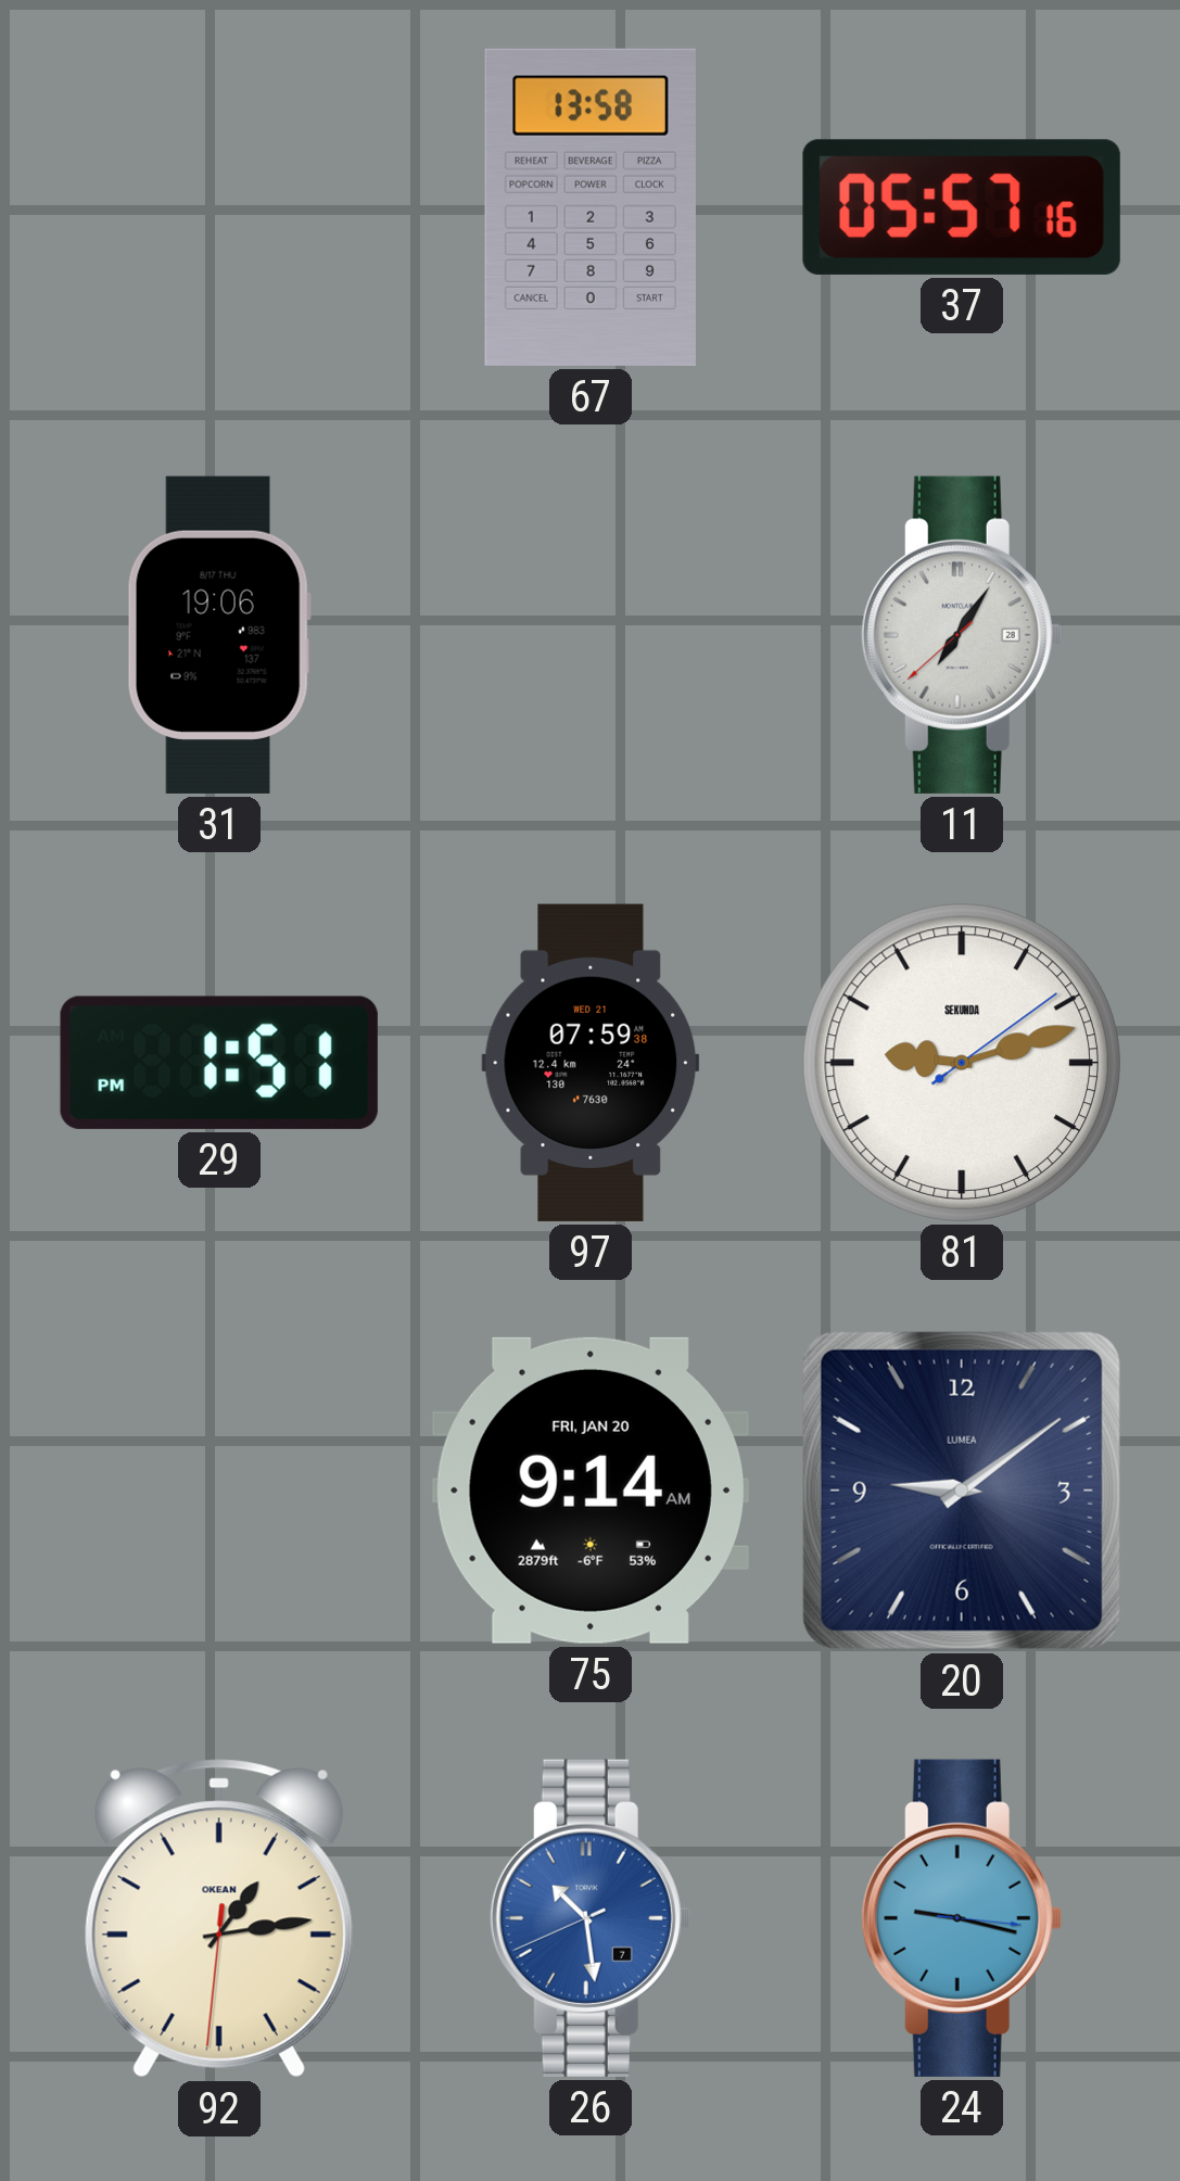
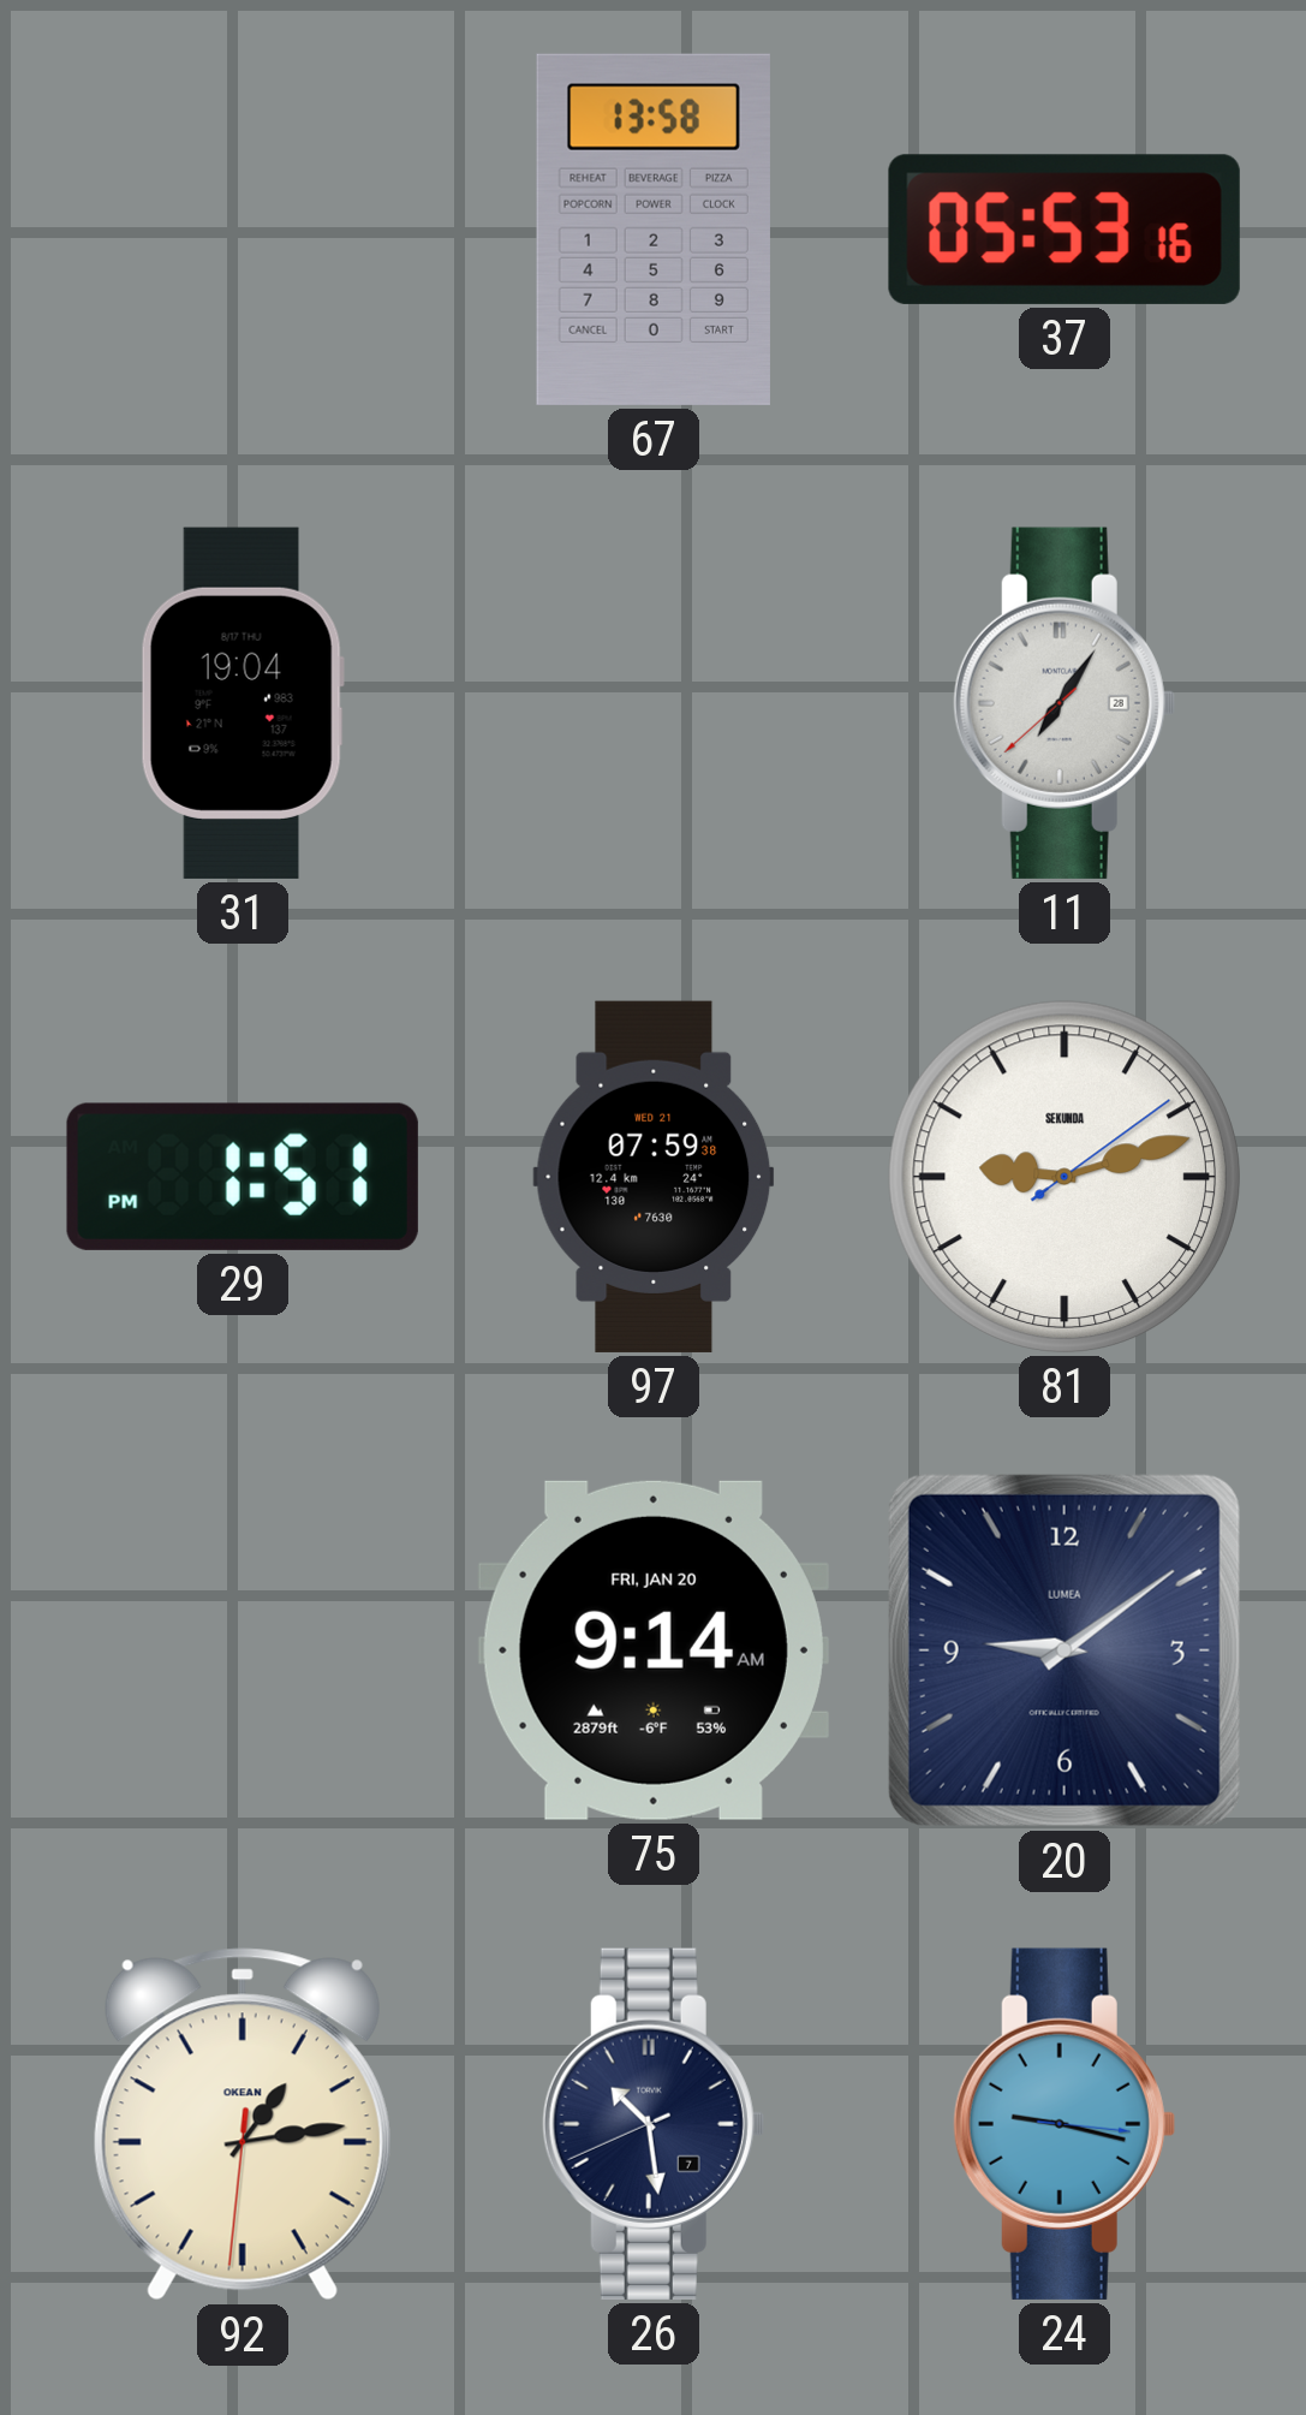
37: 05:57 -> 05:53
31: 19:06 -> 19:04
26 dial: blue -> navy
